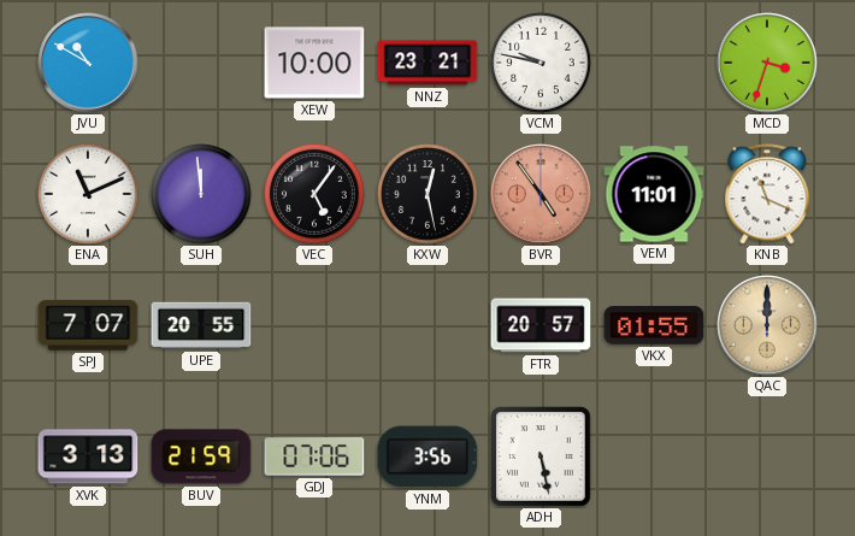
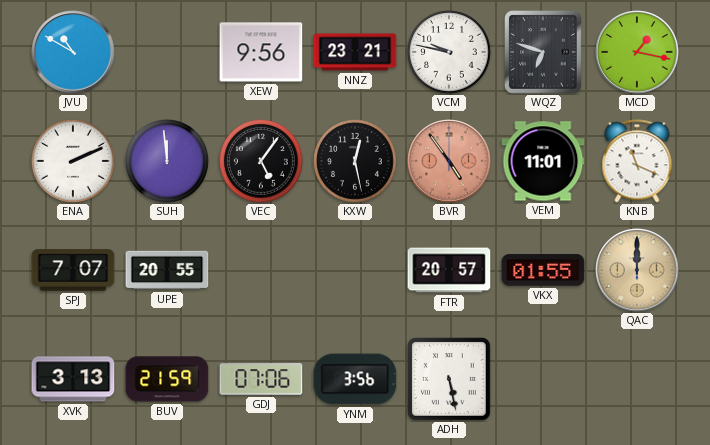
XEW: 10:00 -> 9:56
WQZ: none -> 6:48
MCD: 3:33 -> 1:17
ENA: 11:11 -> 2:11
